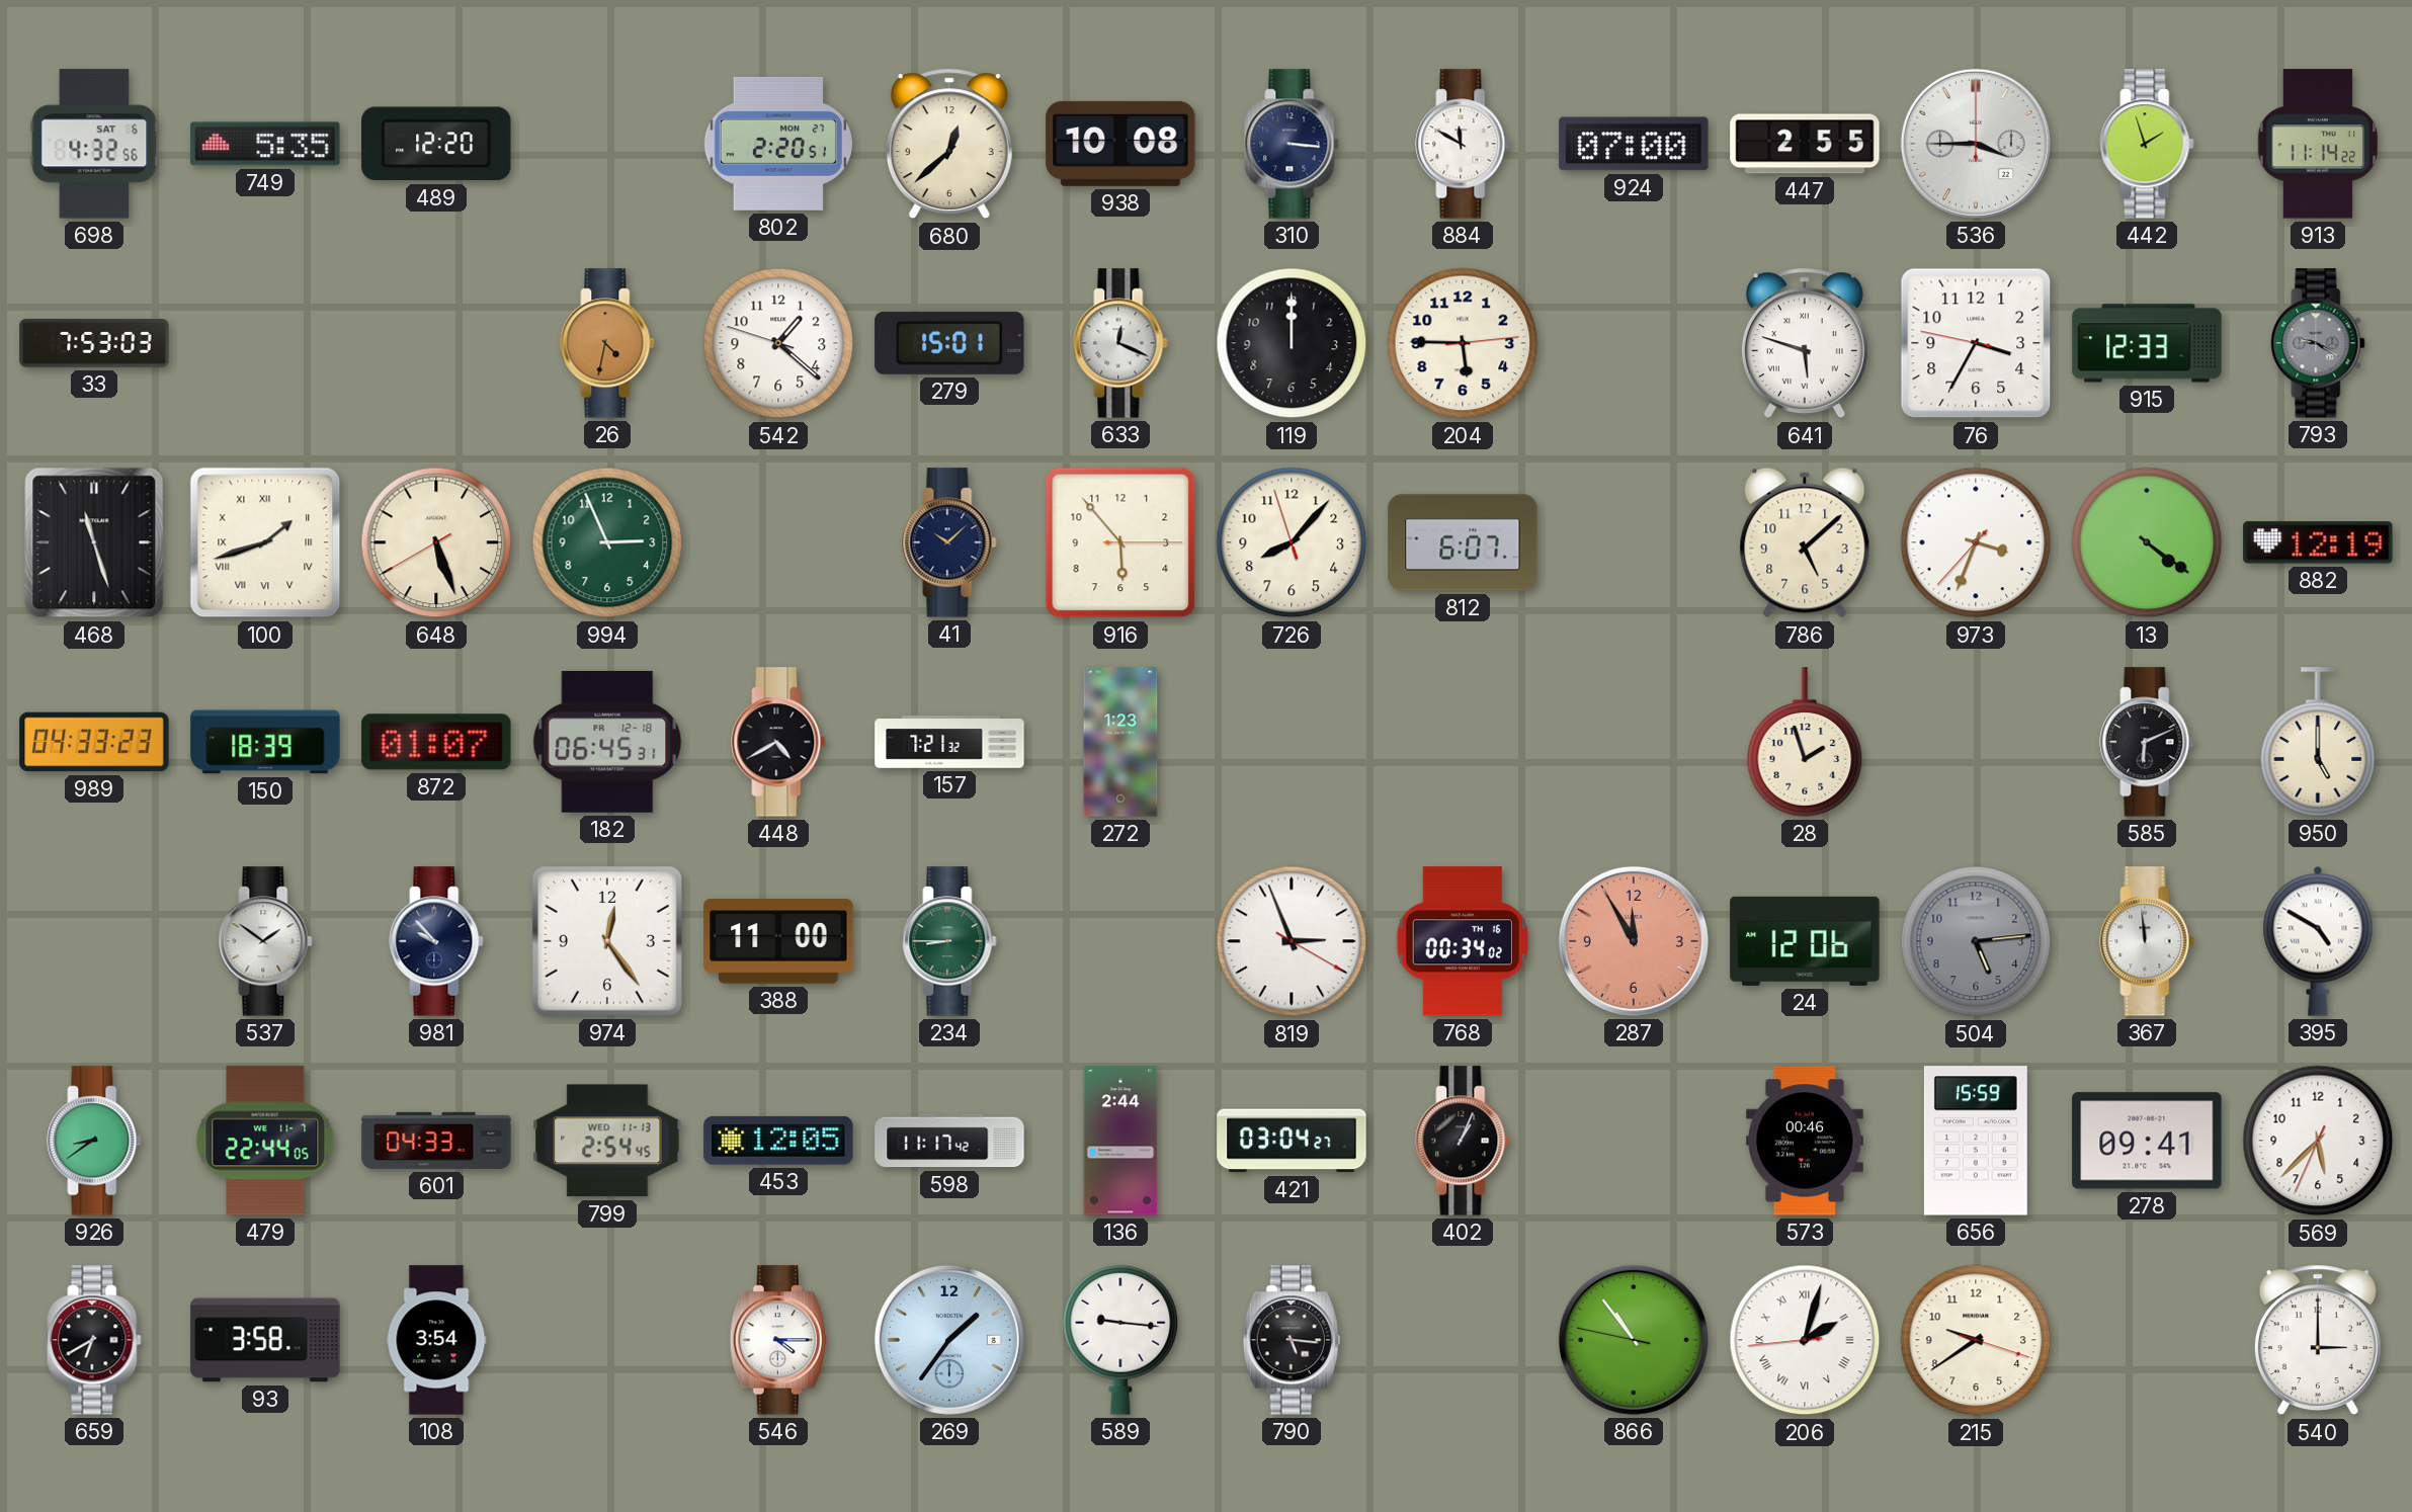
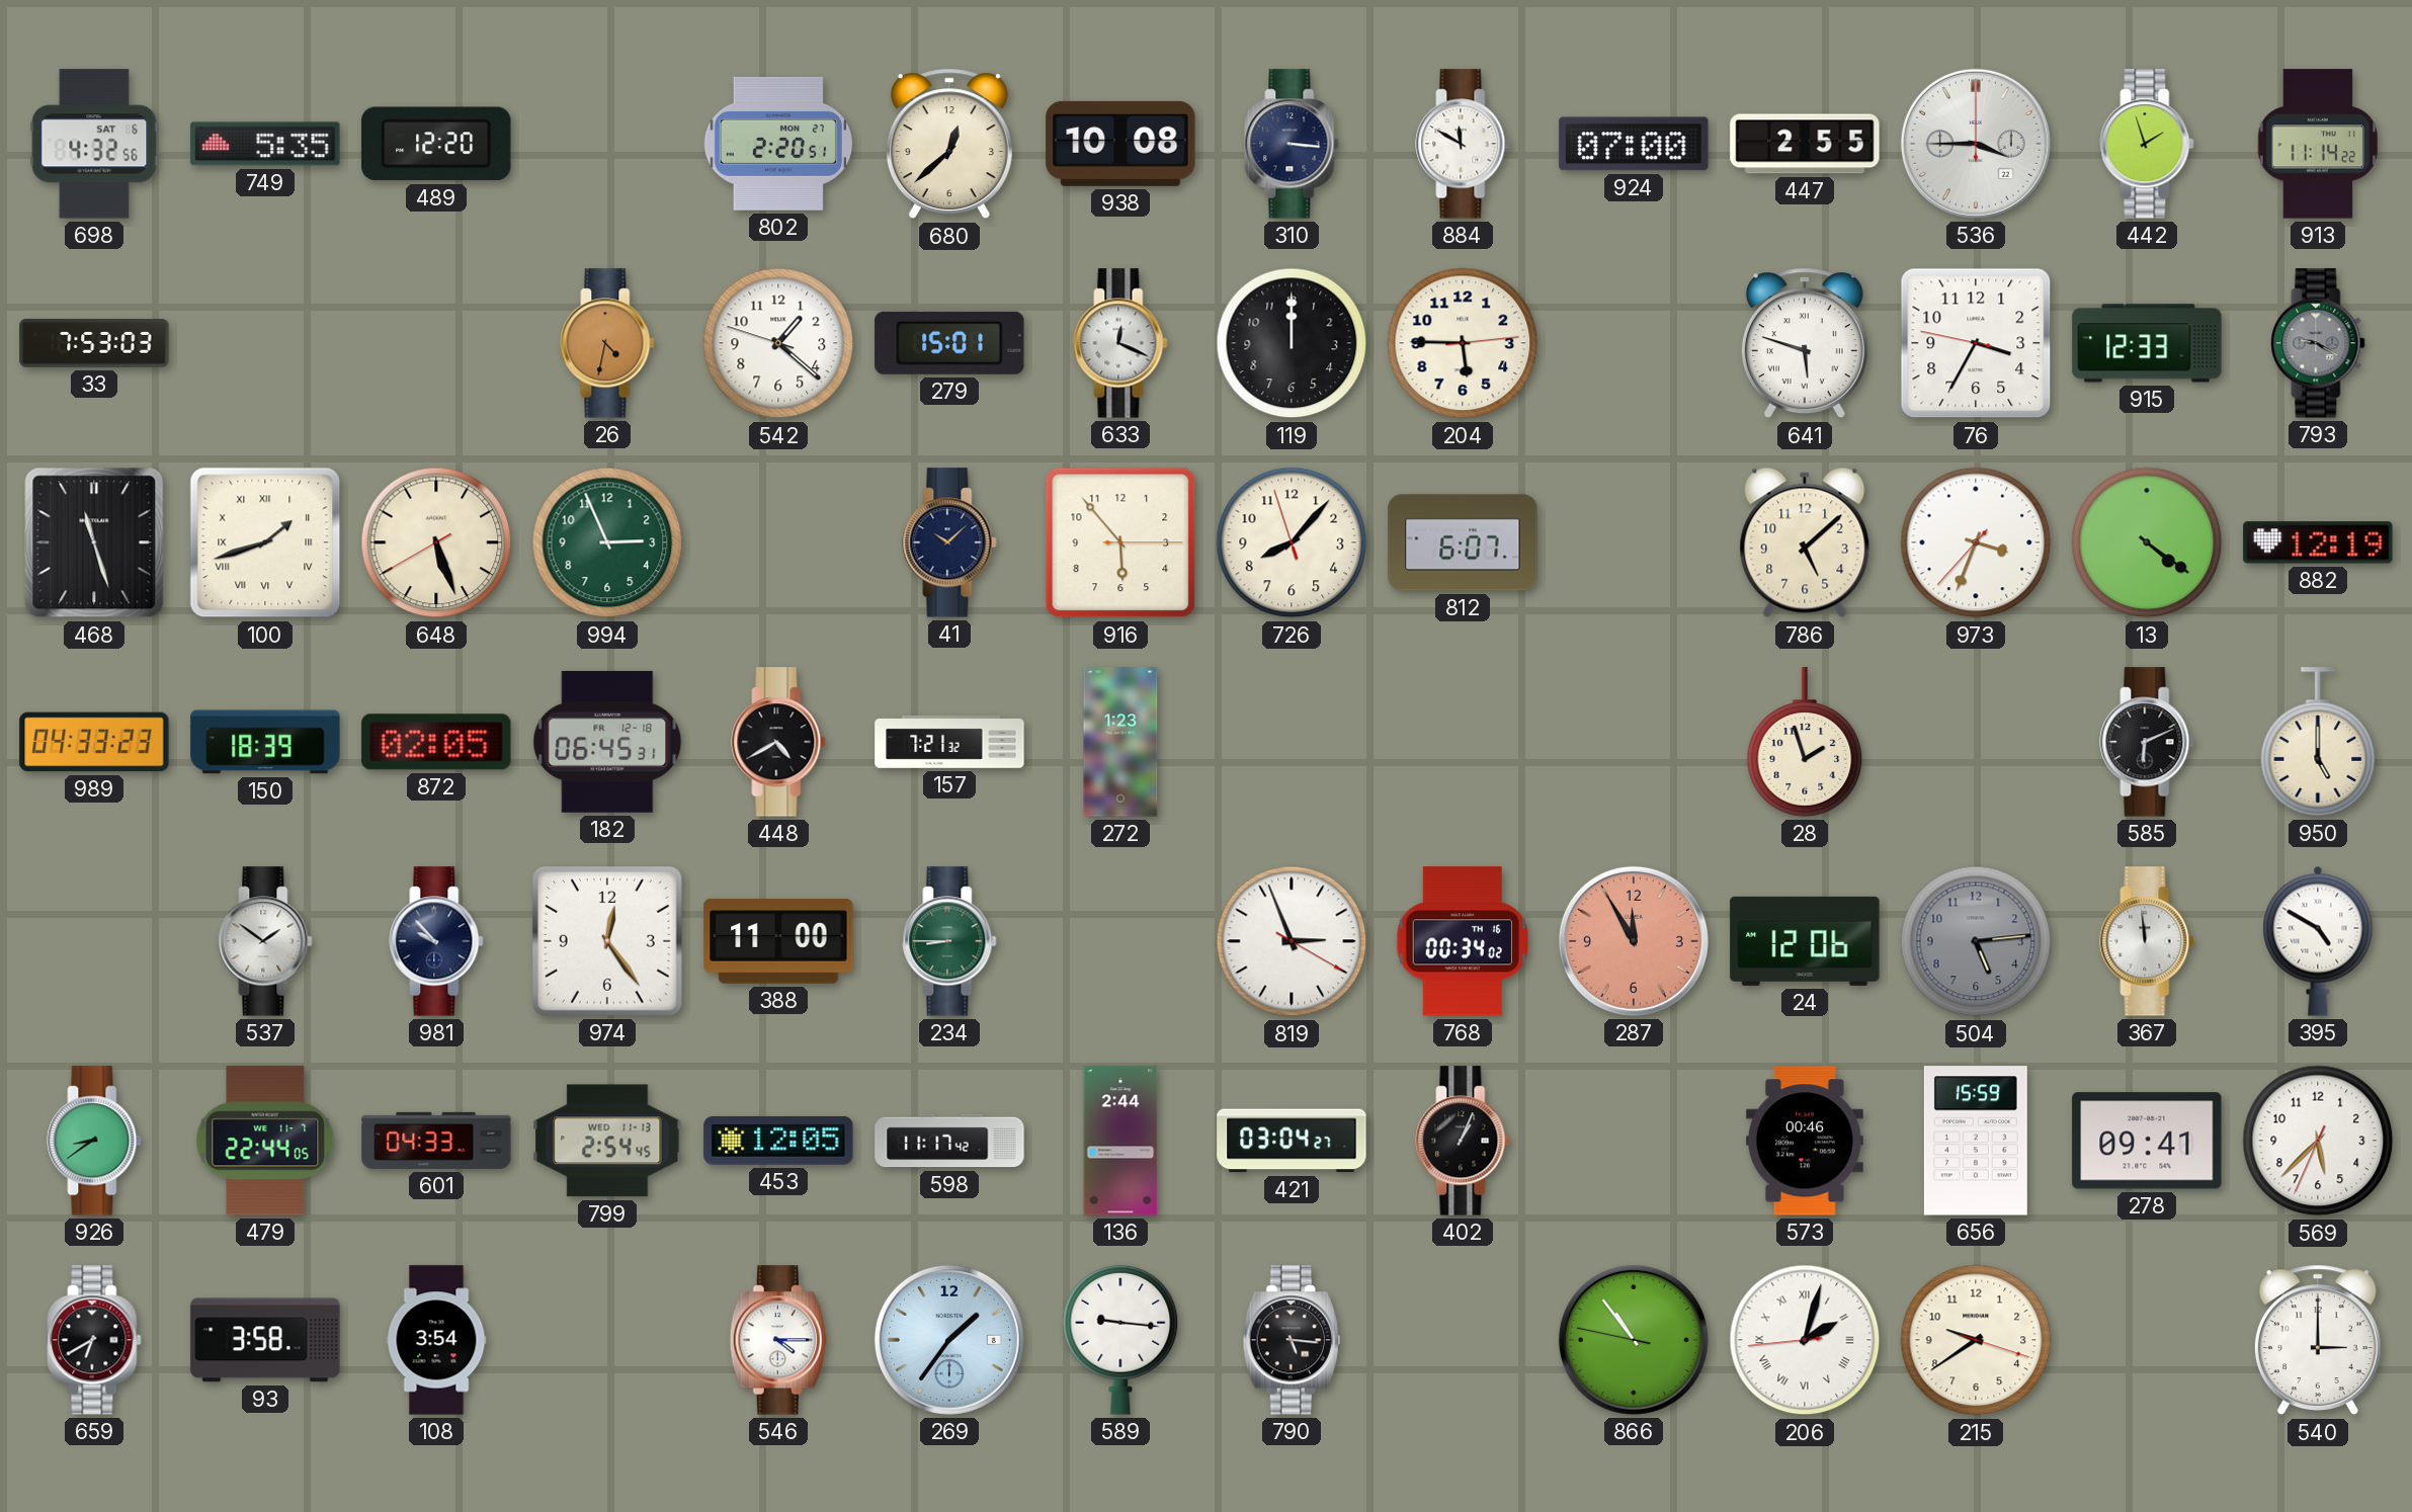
872: 01:07 -> 02:05
